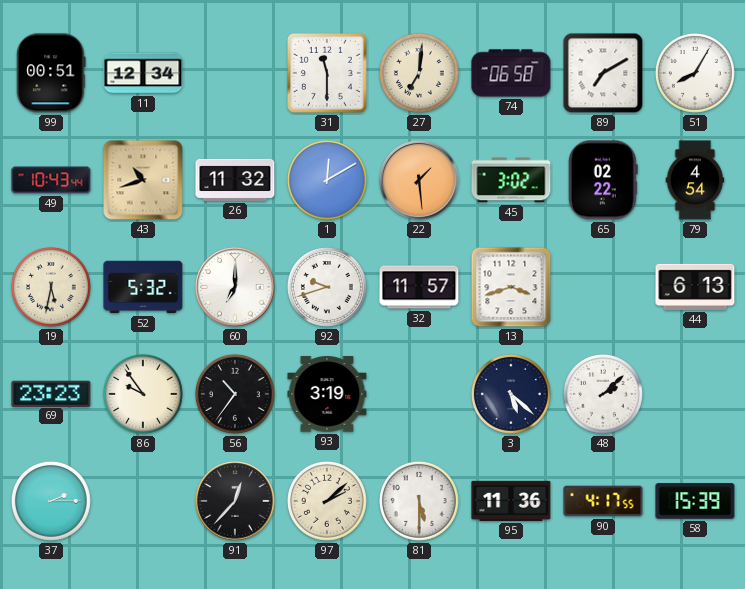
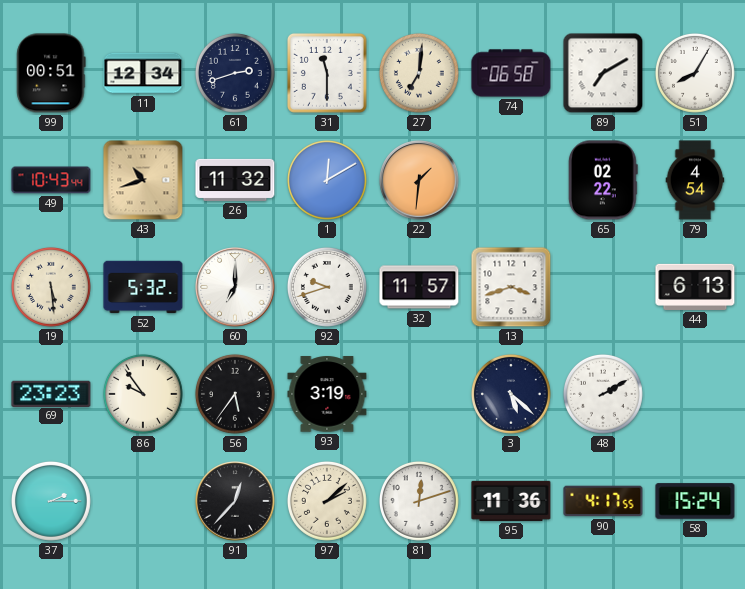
61: none -> 2:42
22: 1:29 -> 1:31
45: 3:02 -> none
19: 5:32 -> 5:29
56: 10:36 -> 5:36
48: 2:08 -> 2:10
81: 5:30 -> 12:12
58: 15:39 -> 15:24
